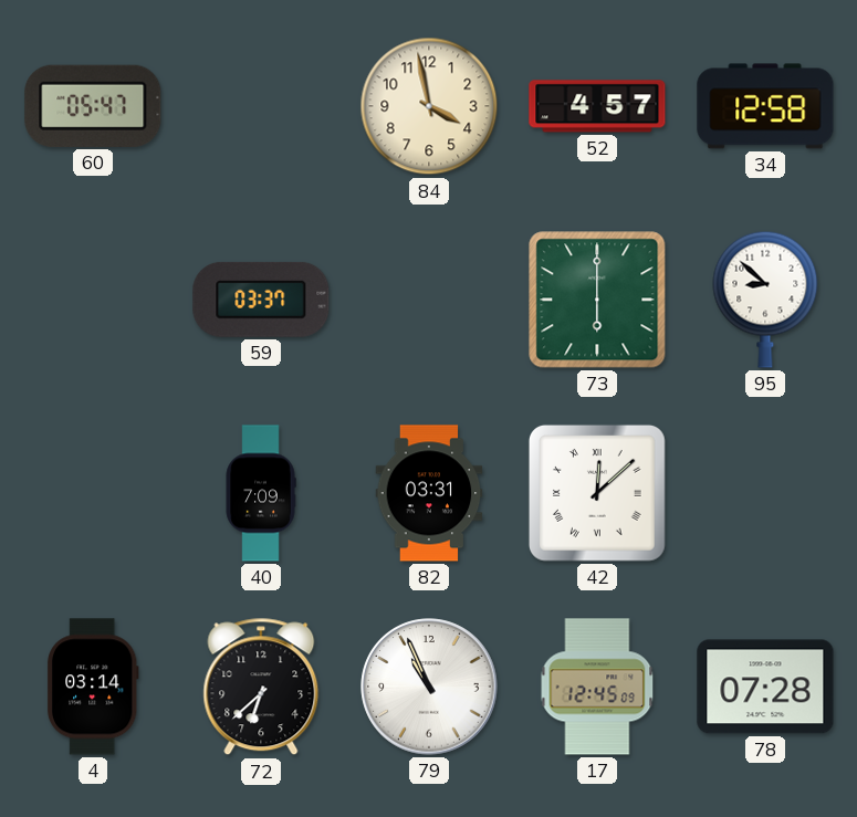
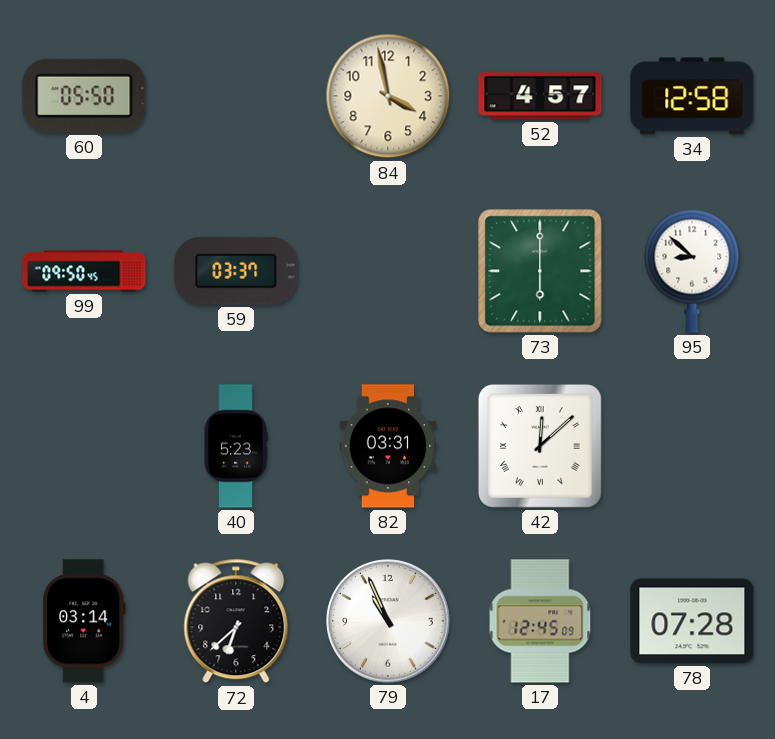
60: 05:47 -> 05:50
99: none -> 09:50
40: 7:09 -> 5:23
